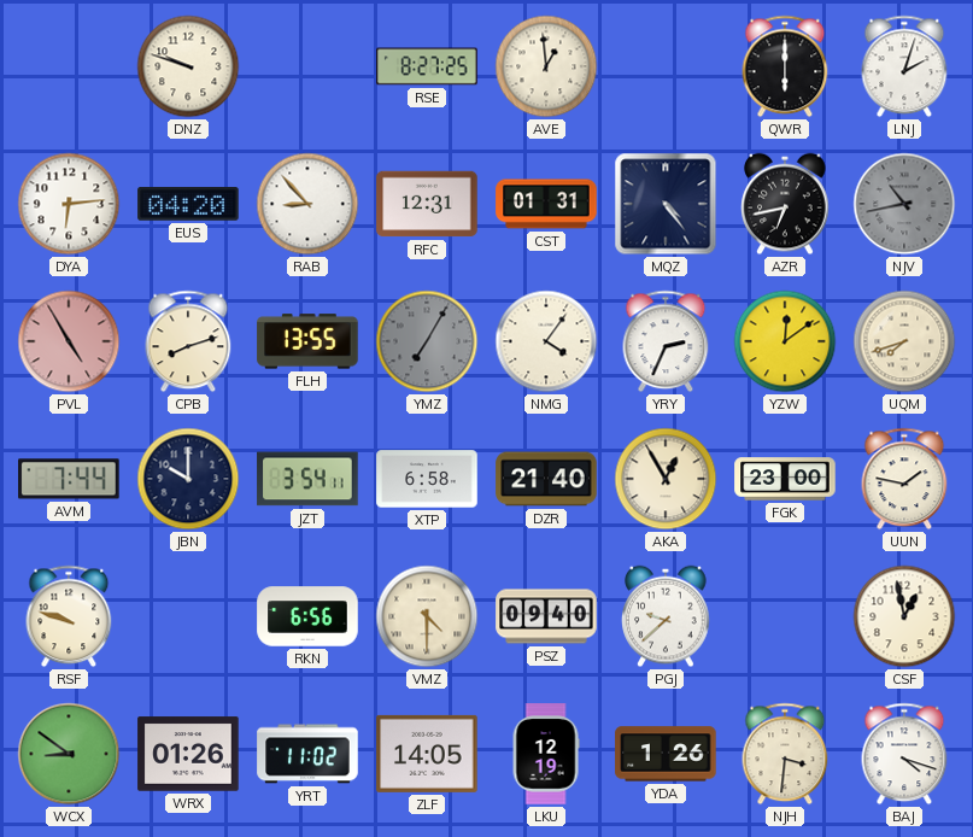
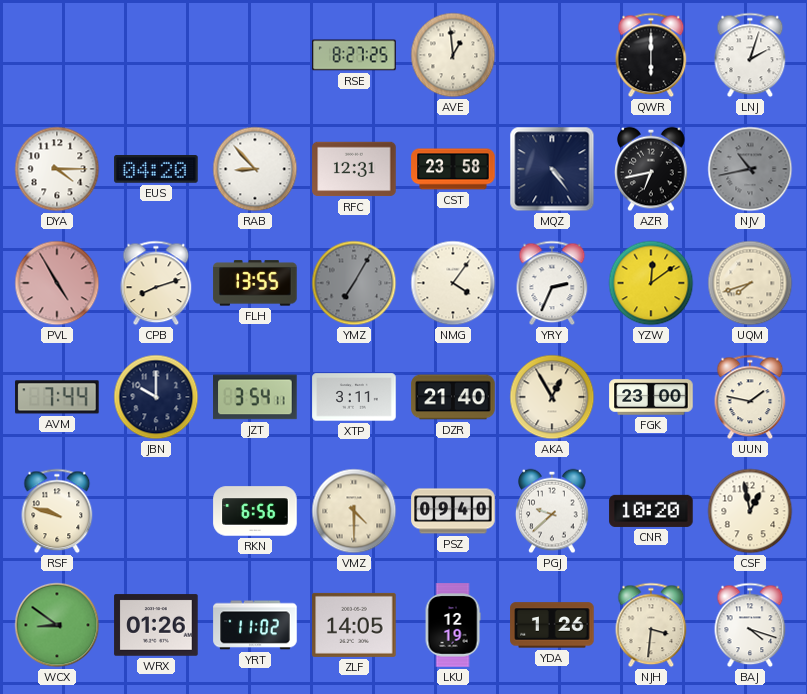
DNZ: 9:48 -> none
DYA: 6:14 -> 4:15
CST: 01:31 -> 23:58
XTP: 6:58 -> 3:11
CNR: none -> 10:20
